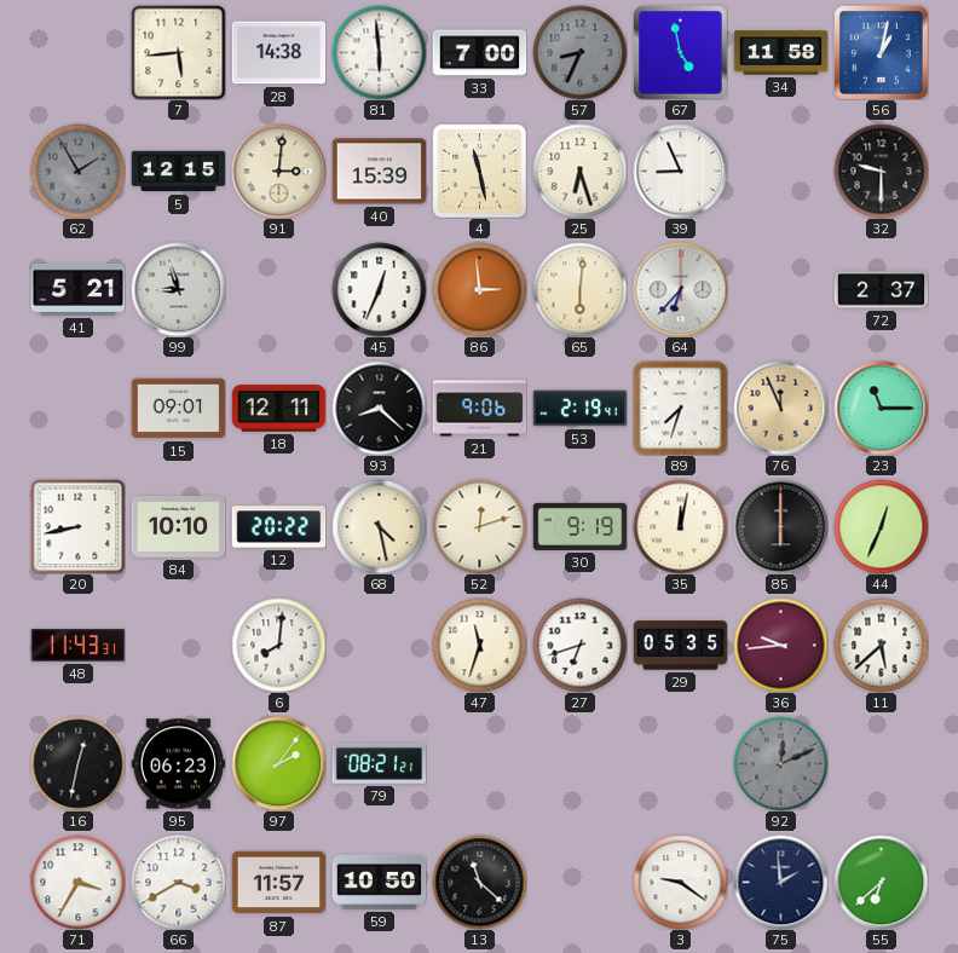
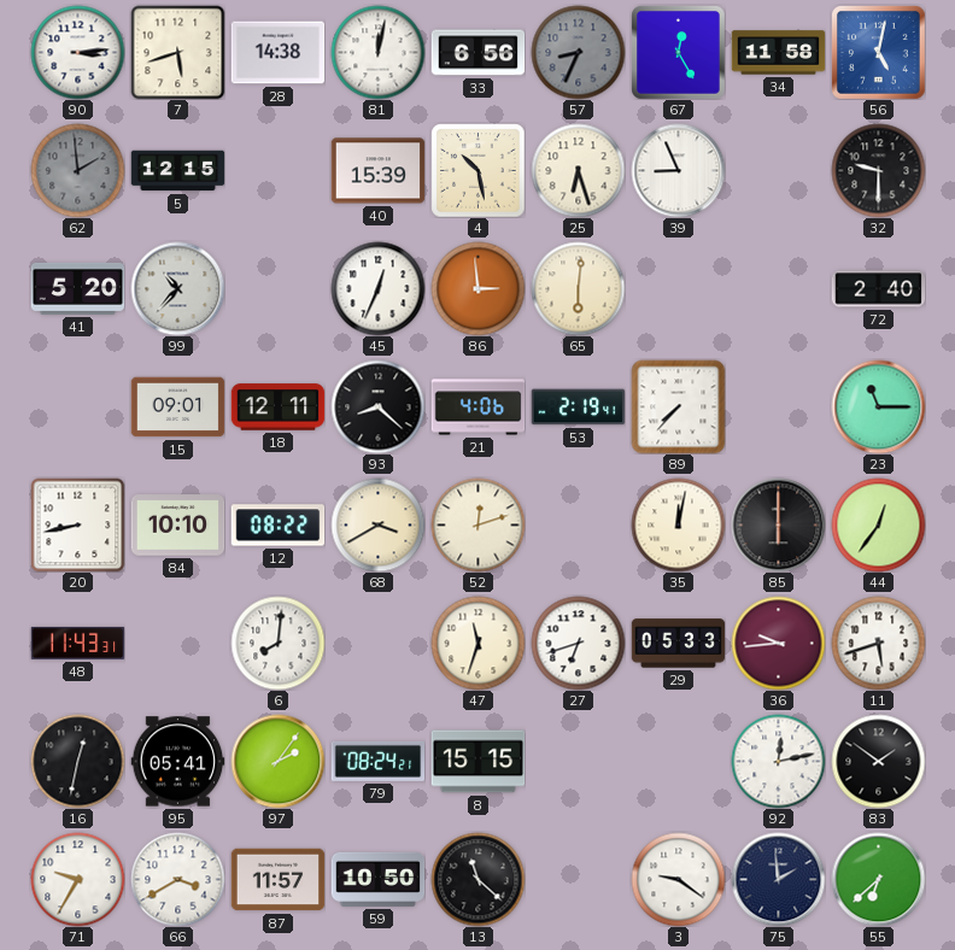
90: none -> 3:14
7: 5:44 -> 5:42
81: 5:59 -> 12:02
33: 7:00 -> 6:56
67: 4:58 -> 12:25
56: 1:02 -> 5:02
62: 1:55 -> 1:59
91: 3:01 -> none
4: 11:28 -> 10:28
41: 5:21 -> 5:20
99: 8:57 -> 10:37
64: 6:37 -> none
72: 2:37 -> 2:40
21: 9:06 -> 4:06
89: 7:33 -> 7:37
76: 11:56 -> none
12: 20:22 -> 08:22
68: 4:28 -> 3:40
30: 9:19 -> none
44: 12:34 -> 12:36
29: 05:35 -> 05:33
11: 5:38 -> 5:42
95: 06:23 -> 05:41
79: 08:21 -> 08:24
8: none -> 15:15
92: 12:11 -> 12:13
92 dial: grey -> white
83: none -> 1:51
71: 3:35 -> 9:35
